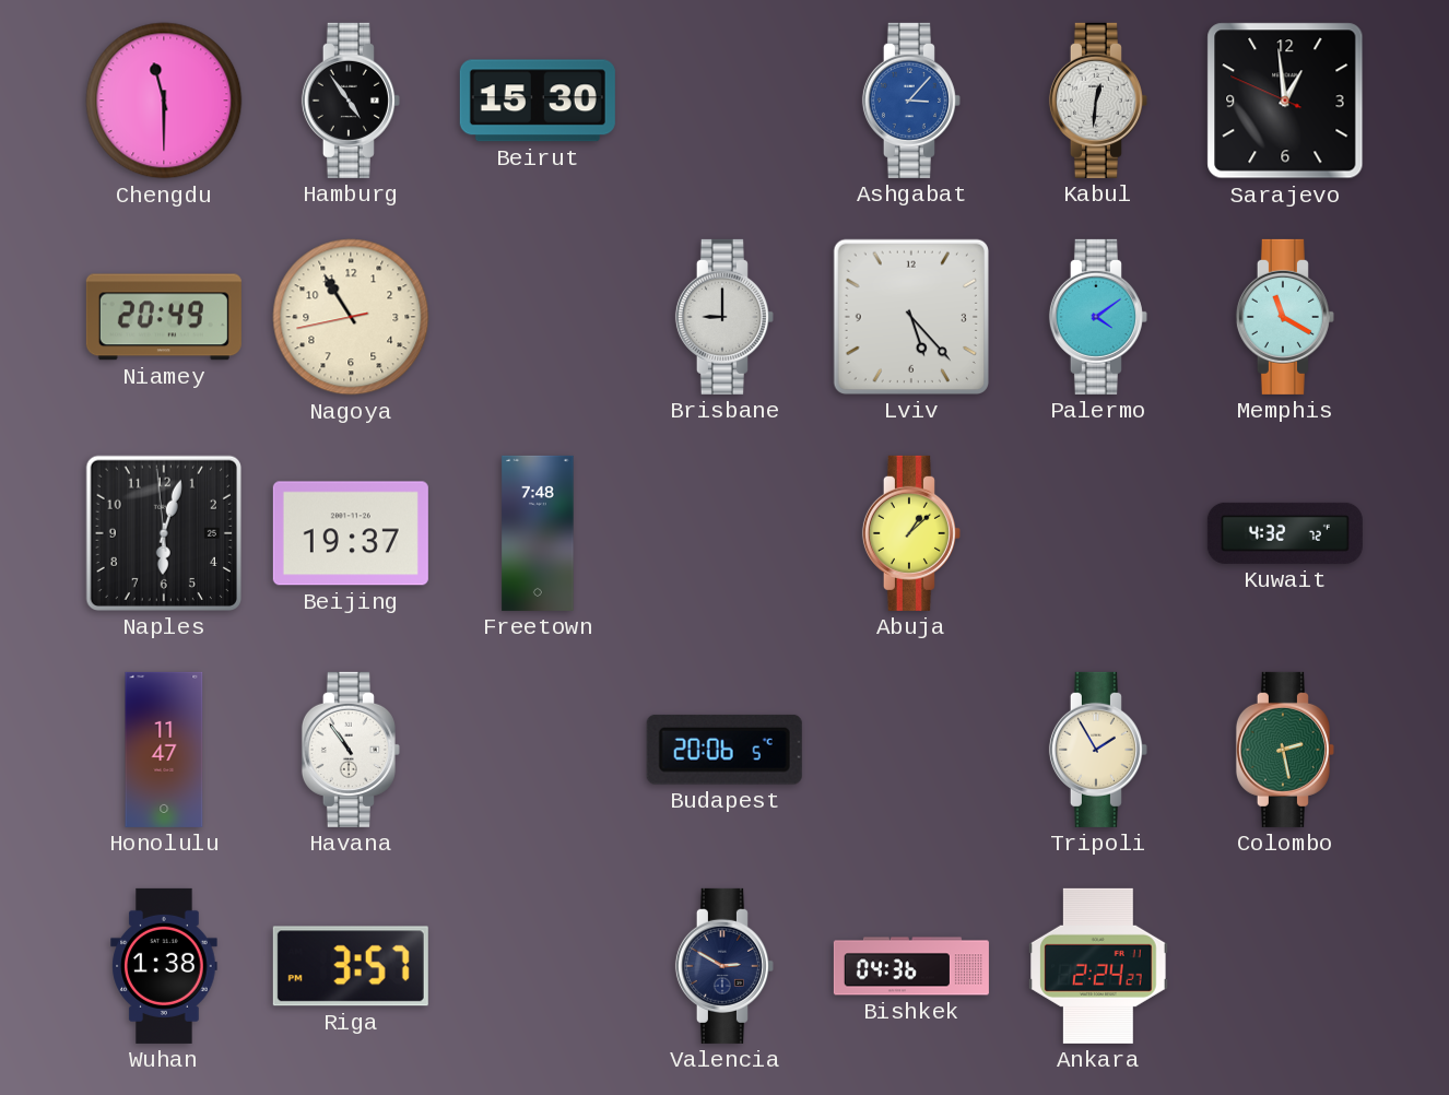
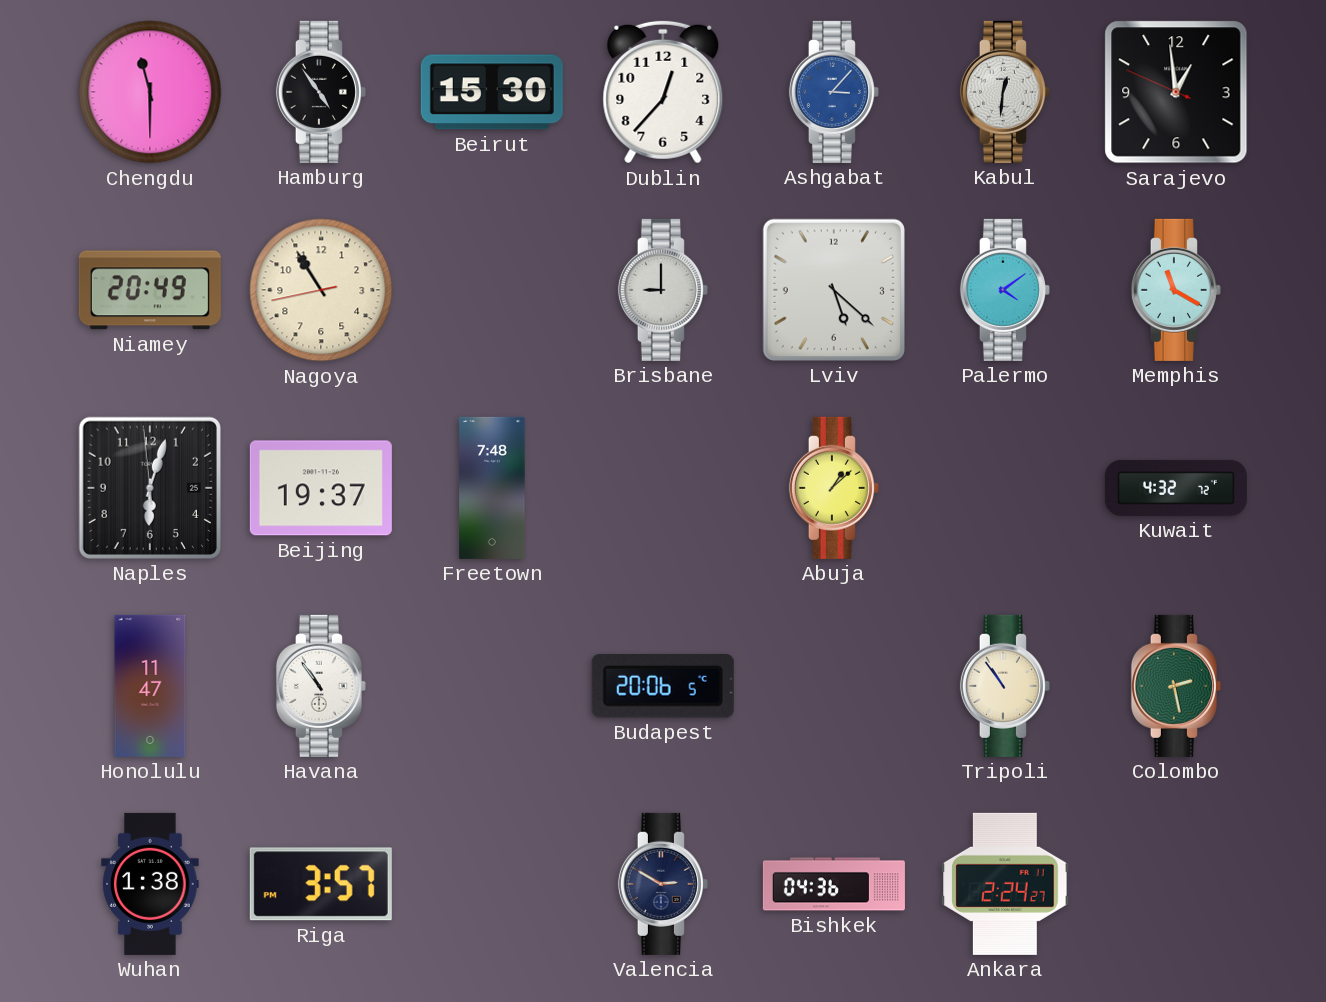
Dublin: none -> 12:37
Lviv: 5:23 -> 5:22
Tripoli: 1:55 -> 10:54
